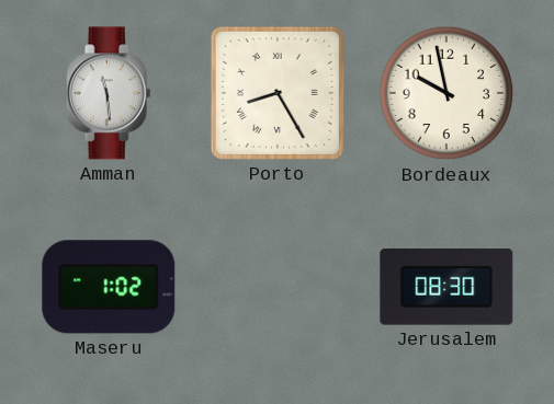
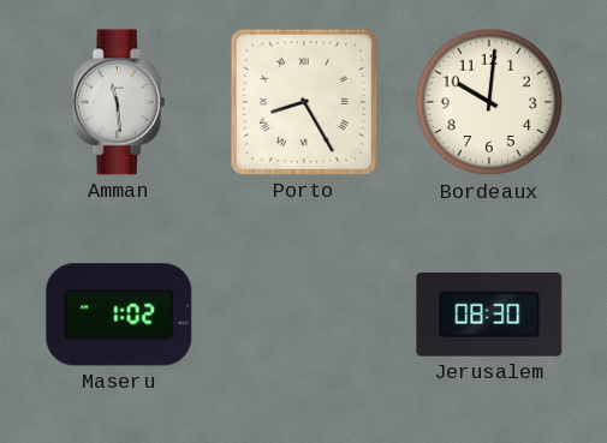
Bordeaux: 9:58 -> 10:01
